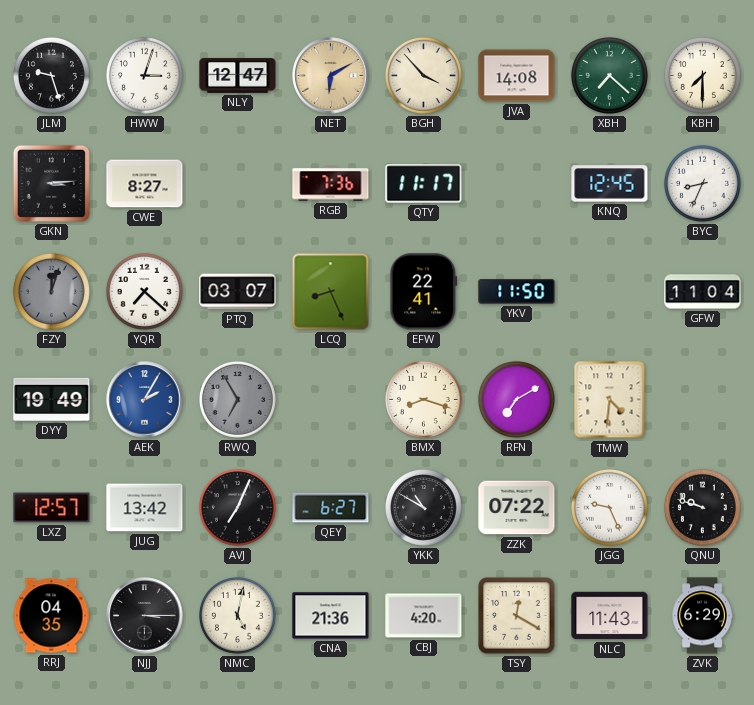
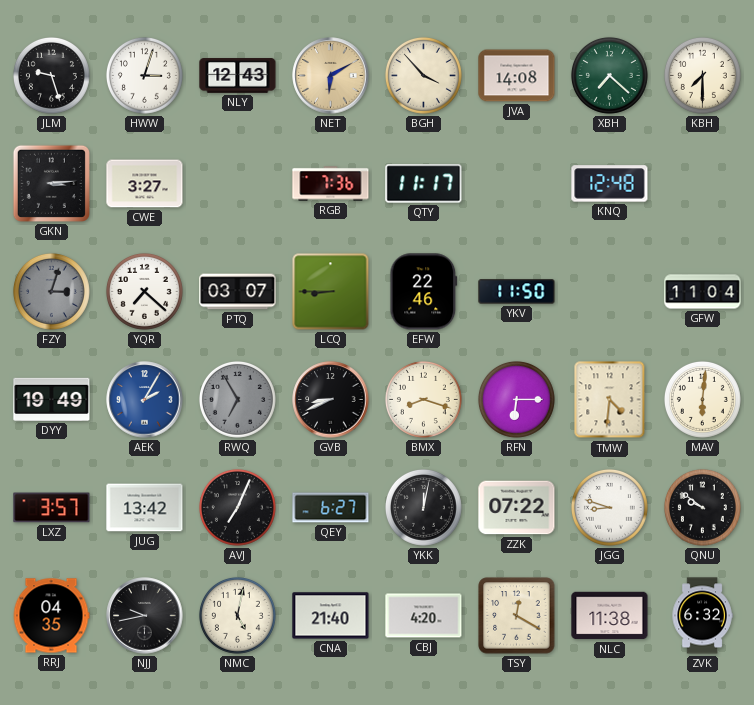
NLY: 12:47 -> 12:43
CWE: 8:27 -> 3:27
KNQ: 12:45 -> 12:48
BYC: 8:34 -> none
FZY: 12:03 -> 3:03
LCQ: 8:26 -> 8:45
EFW: 22:41 -> 22:46
GVB: none -> 8:41
RFN: 7:10 -> 6:15
MAV: none -> 6:01
LXZ: 12:57 -> 3:57
YKK: 10:50 -> 12:02
JGG: 9:26 -> 8:48
QNU: 9:48 -> 9:51
NJJ: 3:15 -> 9:43
CNA: 21:36 -> 21:40
NLC: 11:43 -> 11:38
ZVK: 6:29 -> 6:32
